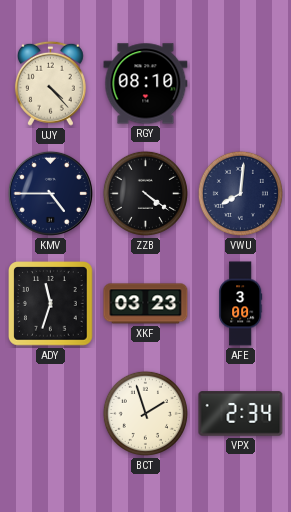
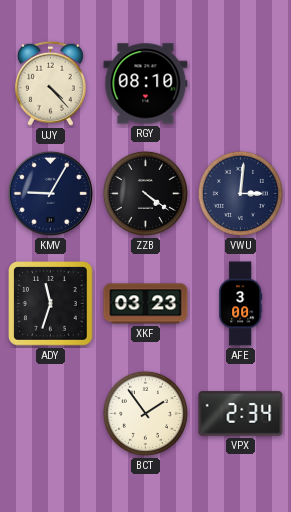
KMV: 4:45 -> 9:05
VWU: 8:01 -> 3:01
BCT: 1:57 -> 1:54
